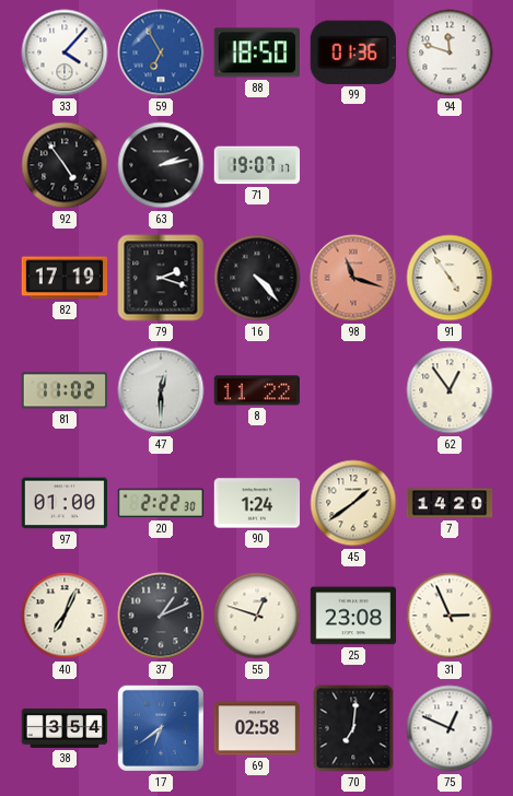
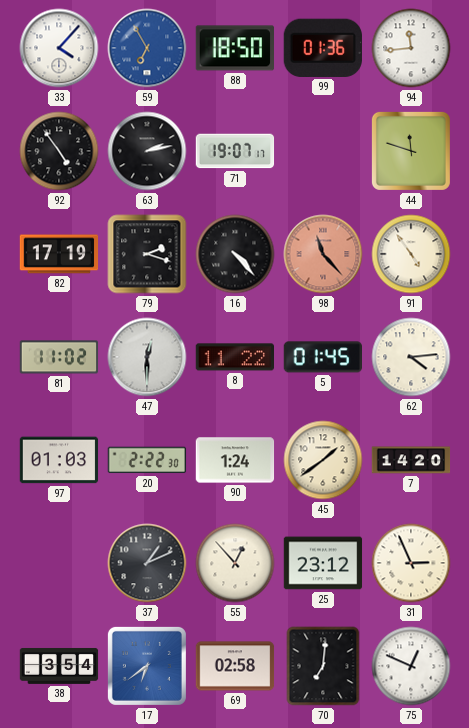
94: 11:48 -> 11:44
44: none -> 11:48
98: 11:18 -> 11:23
5: none -> 01:45
62: 12:54 -> 4:14
97: 01:00 -> 01:03
40: 7:04 -> none
55: 12:48 -> 12:53
25: 23:08 -> 23:12
